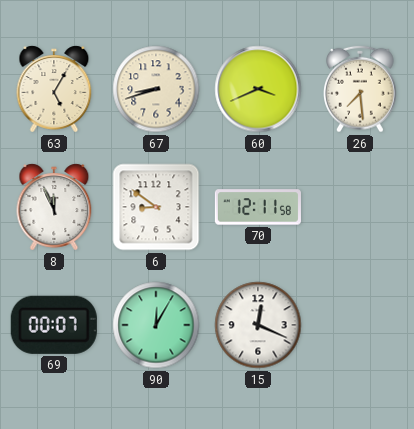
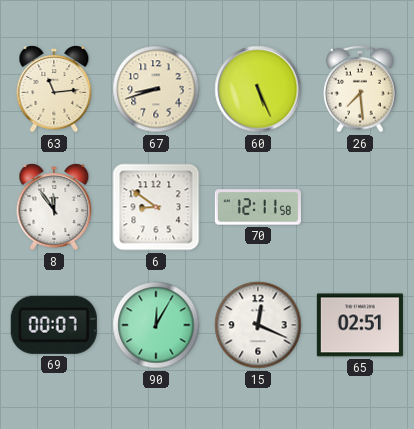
63: 5:05 -> 11:14
60: 3:41 -> 5:26
8: 11:56 -> 11:54
65: none -> 02:51
